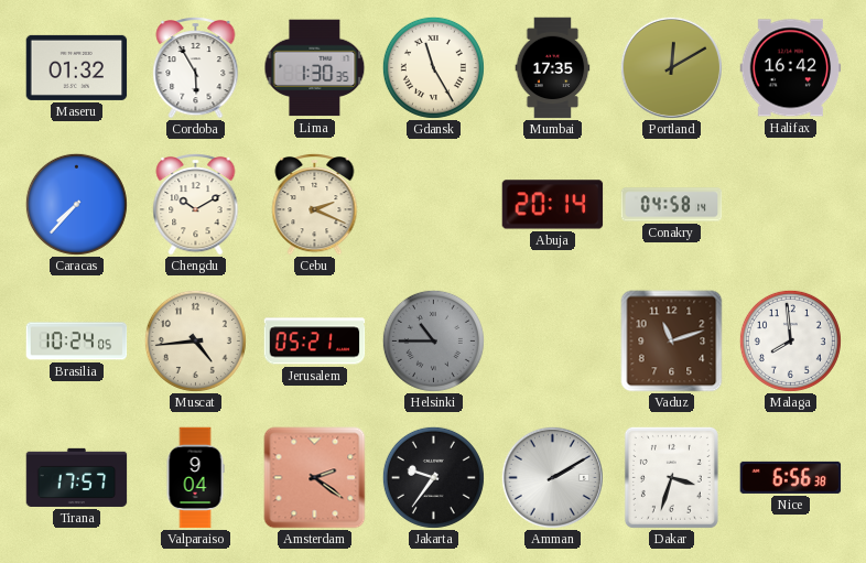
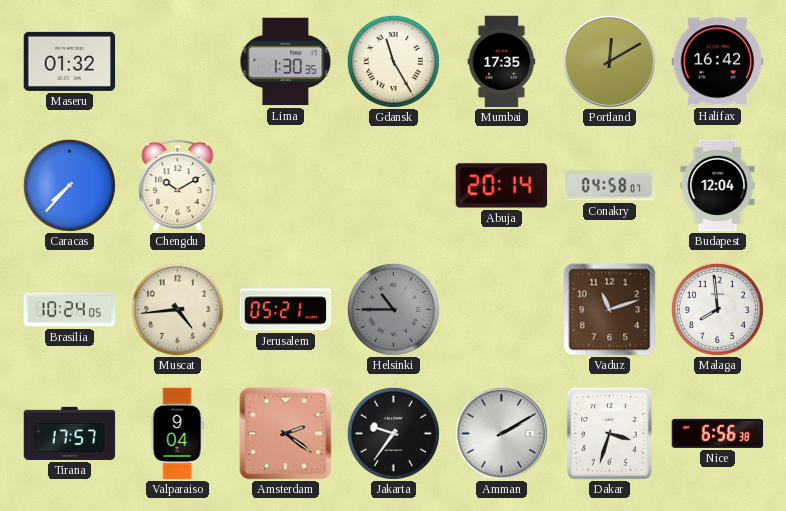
Cordoba: 5:55 -> none
Cebu: 2:19 -> none
Conakry: 04:58:14 -> 04:58:07
Budapest: none -> 12:04
